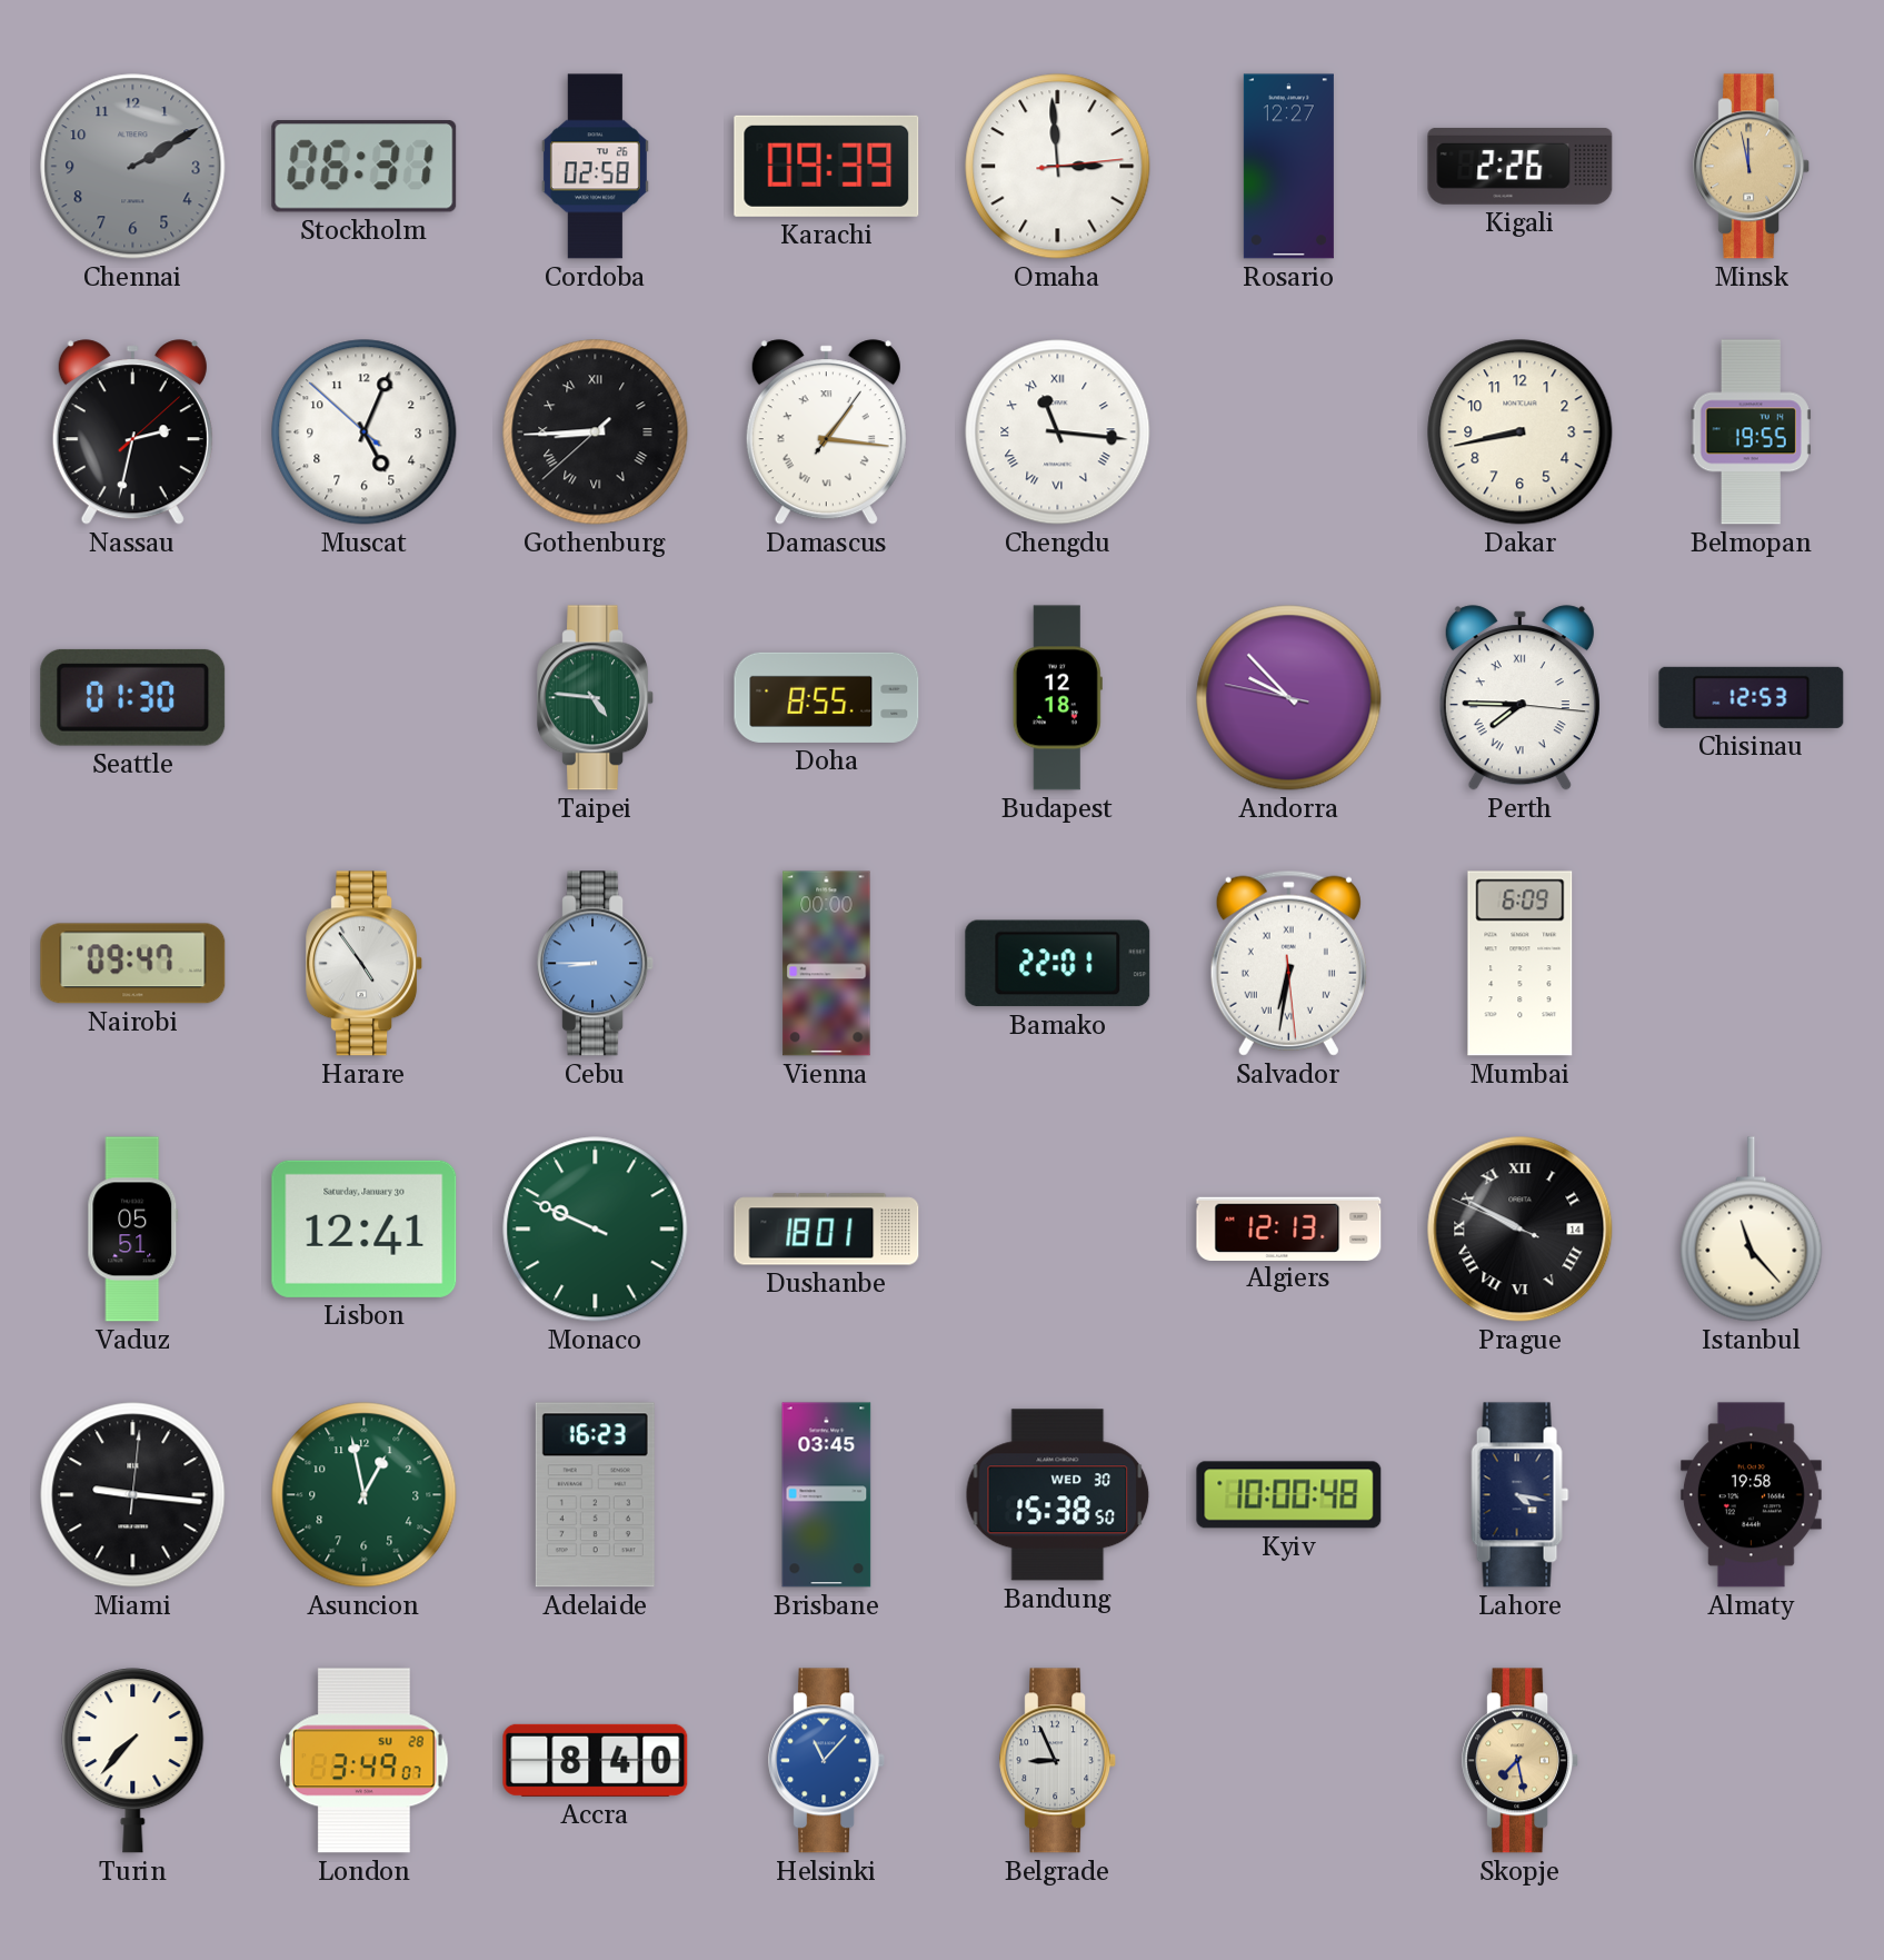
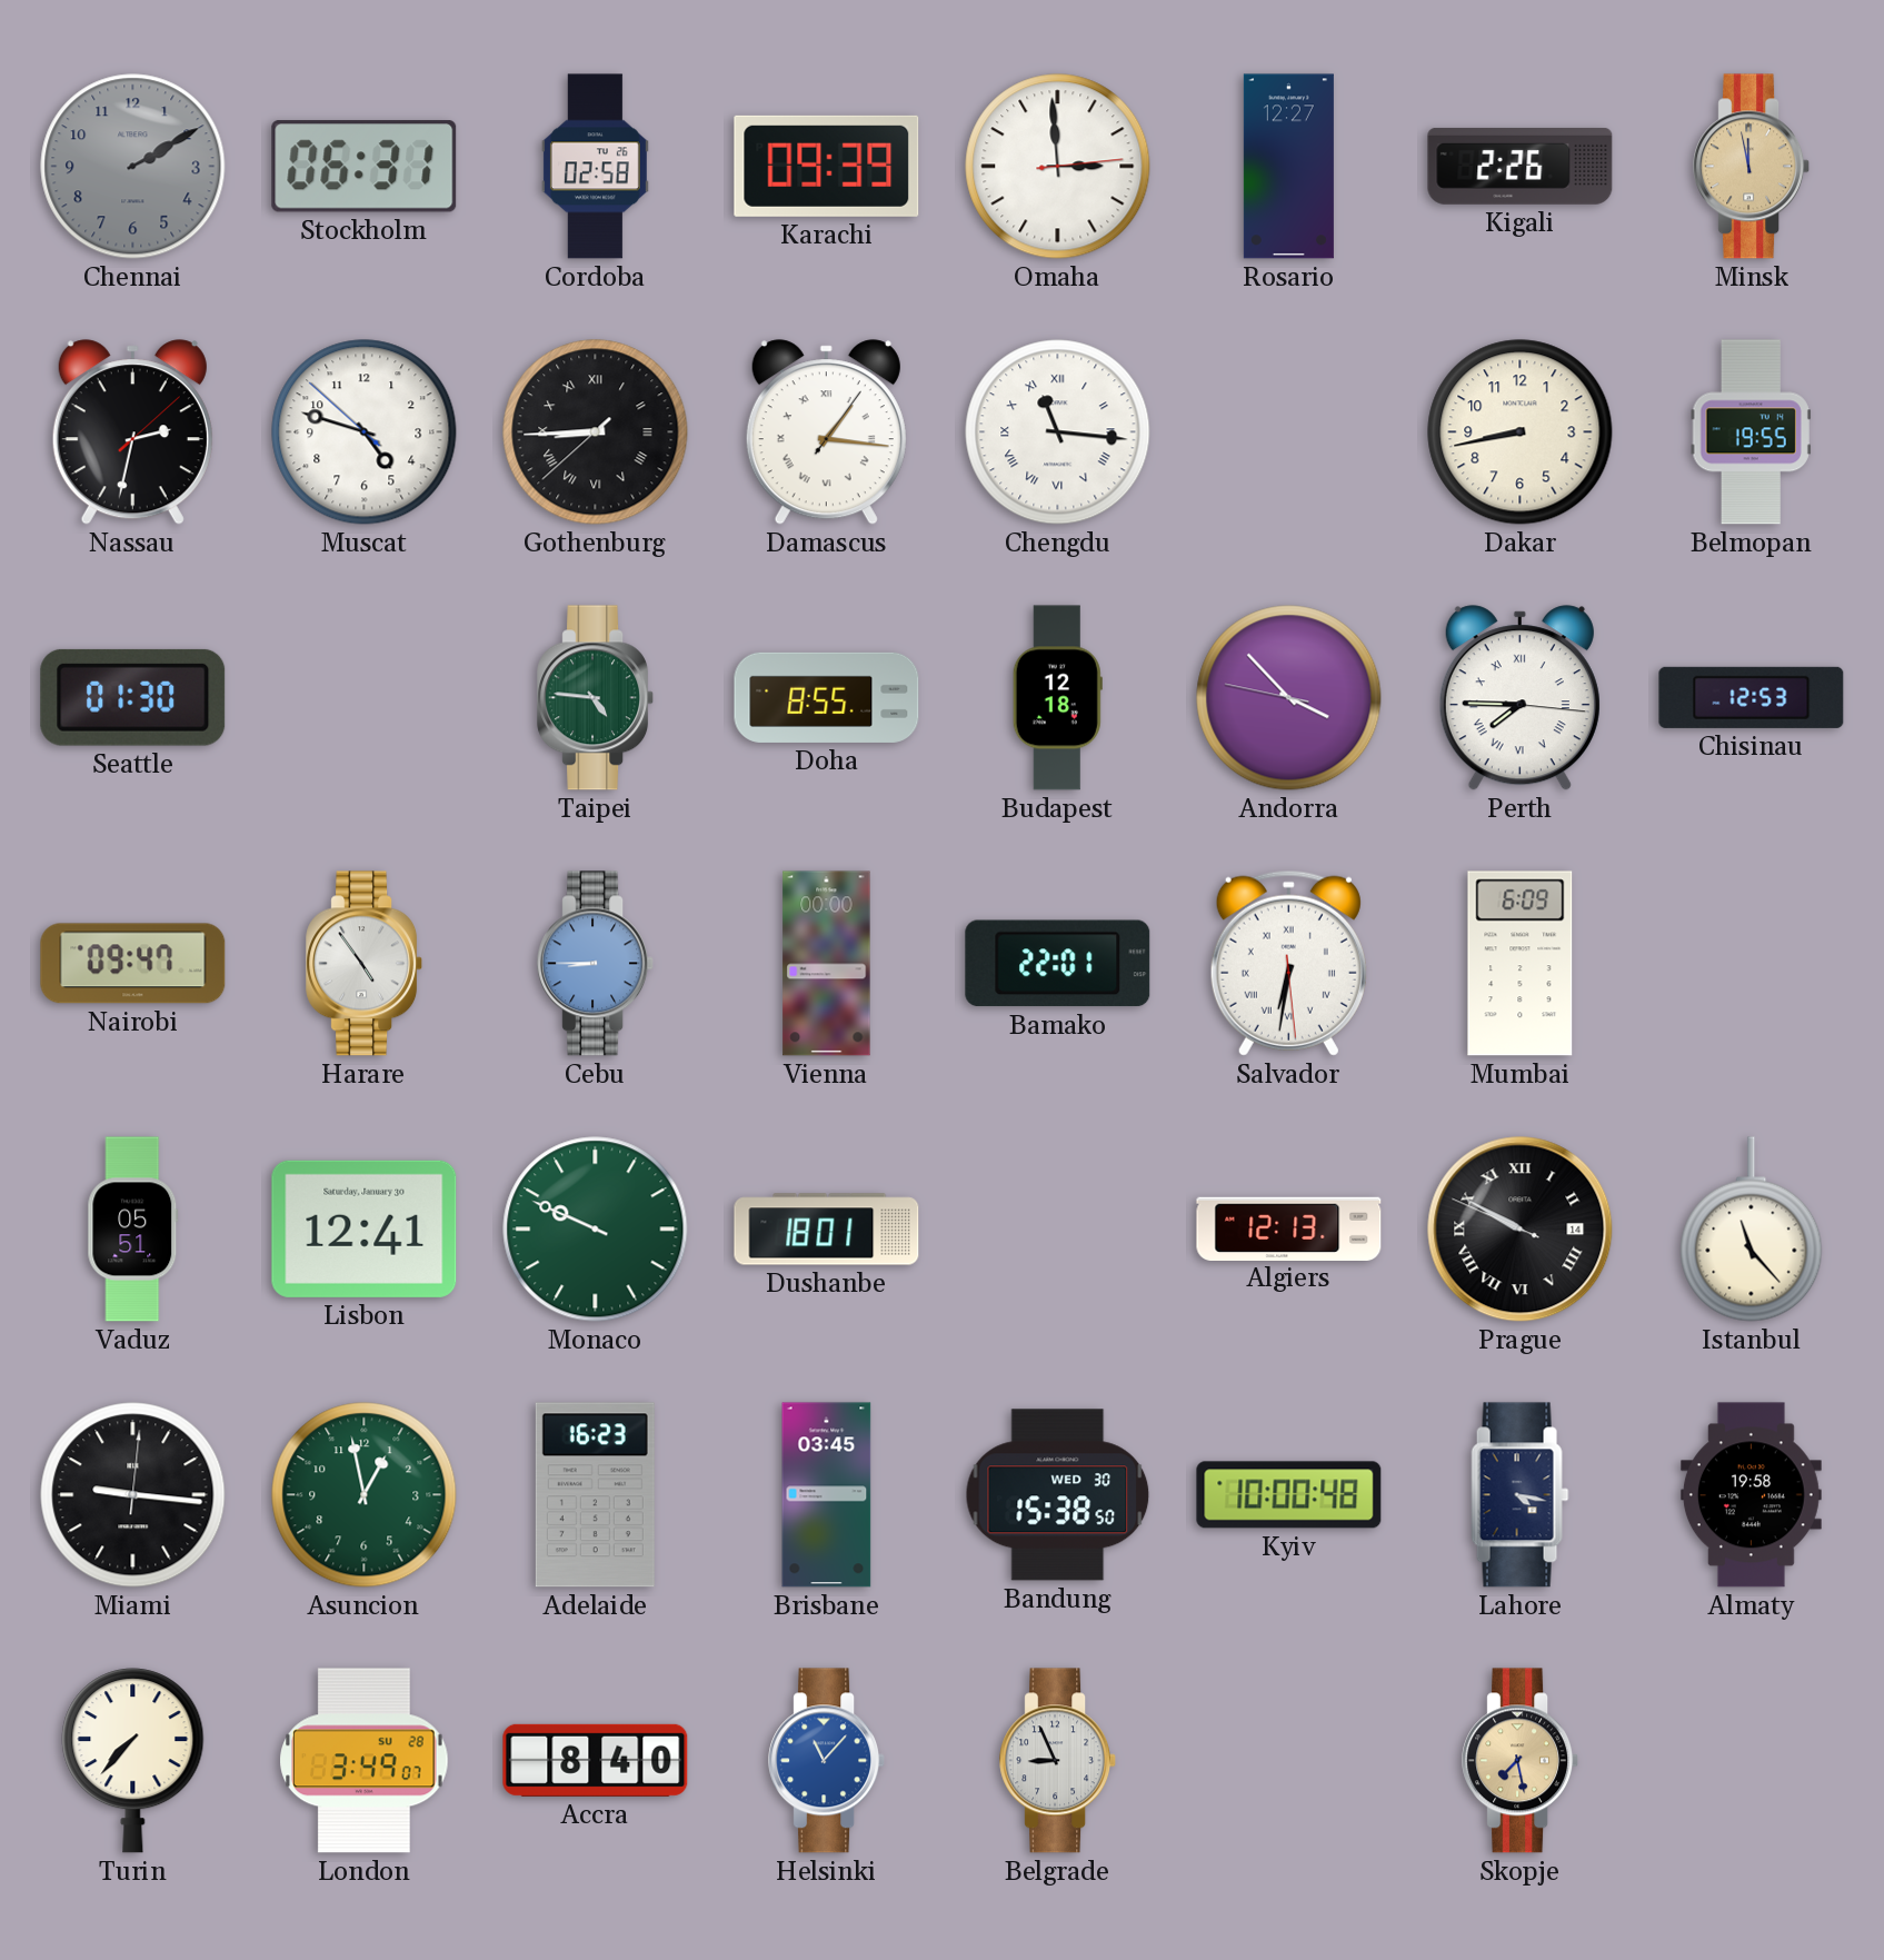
Muscat: 5:03 -> 4:47
Andorra: 9:52 -> 3:52
